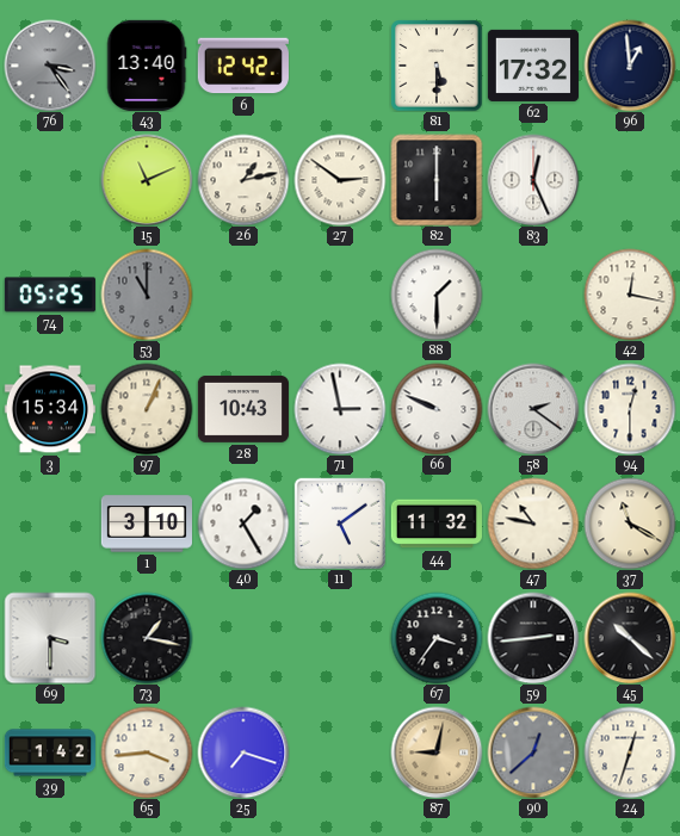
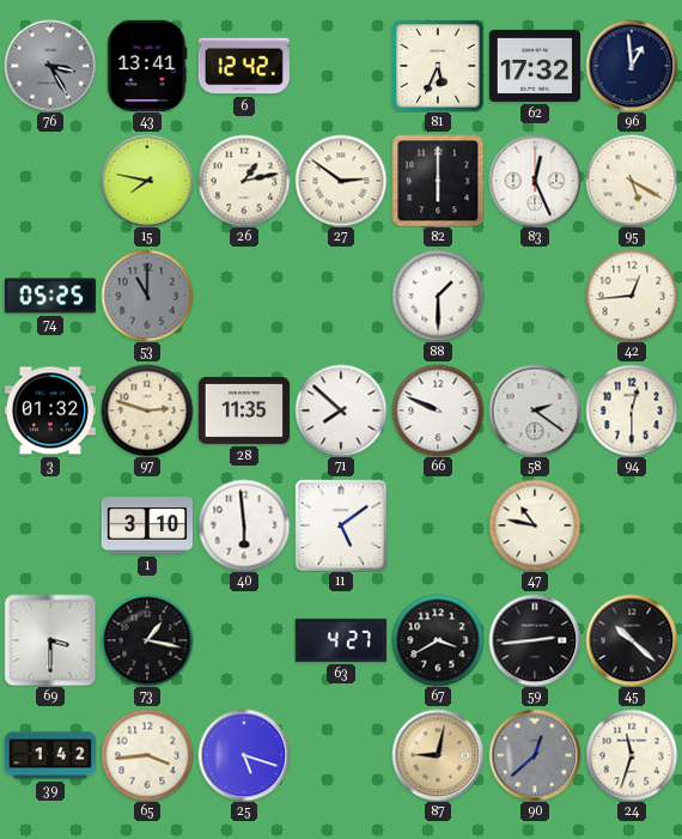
76: 3:24 -> 3:25
43: 13:40 -> 13:41
81: 5:30 -> 5:34
15: 11:11 -> 7:47
95: none -> 5:20
42: 12:17 -> 12:44
3: 15:34 -> 01:32
97: 1:04 -> 2:48
28: 10:43 -> 11:35
71: 2:58 -> 7:52
40: 1:25 -> 5:59
44: 11:32 -> none
37: 11:20 -> none
63: none -> 4:27
67: 3:36 -> 3:40
25: 7:18 -> 5:18
24: 12:33 -> 11:33
